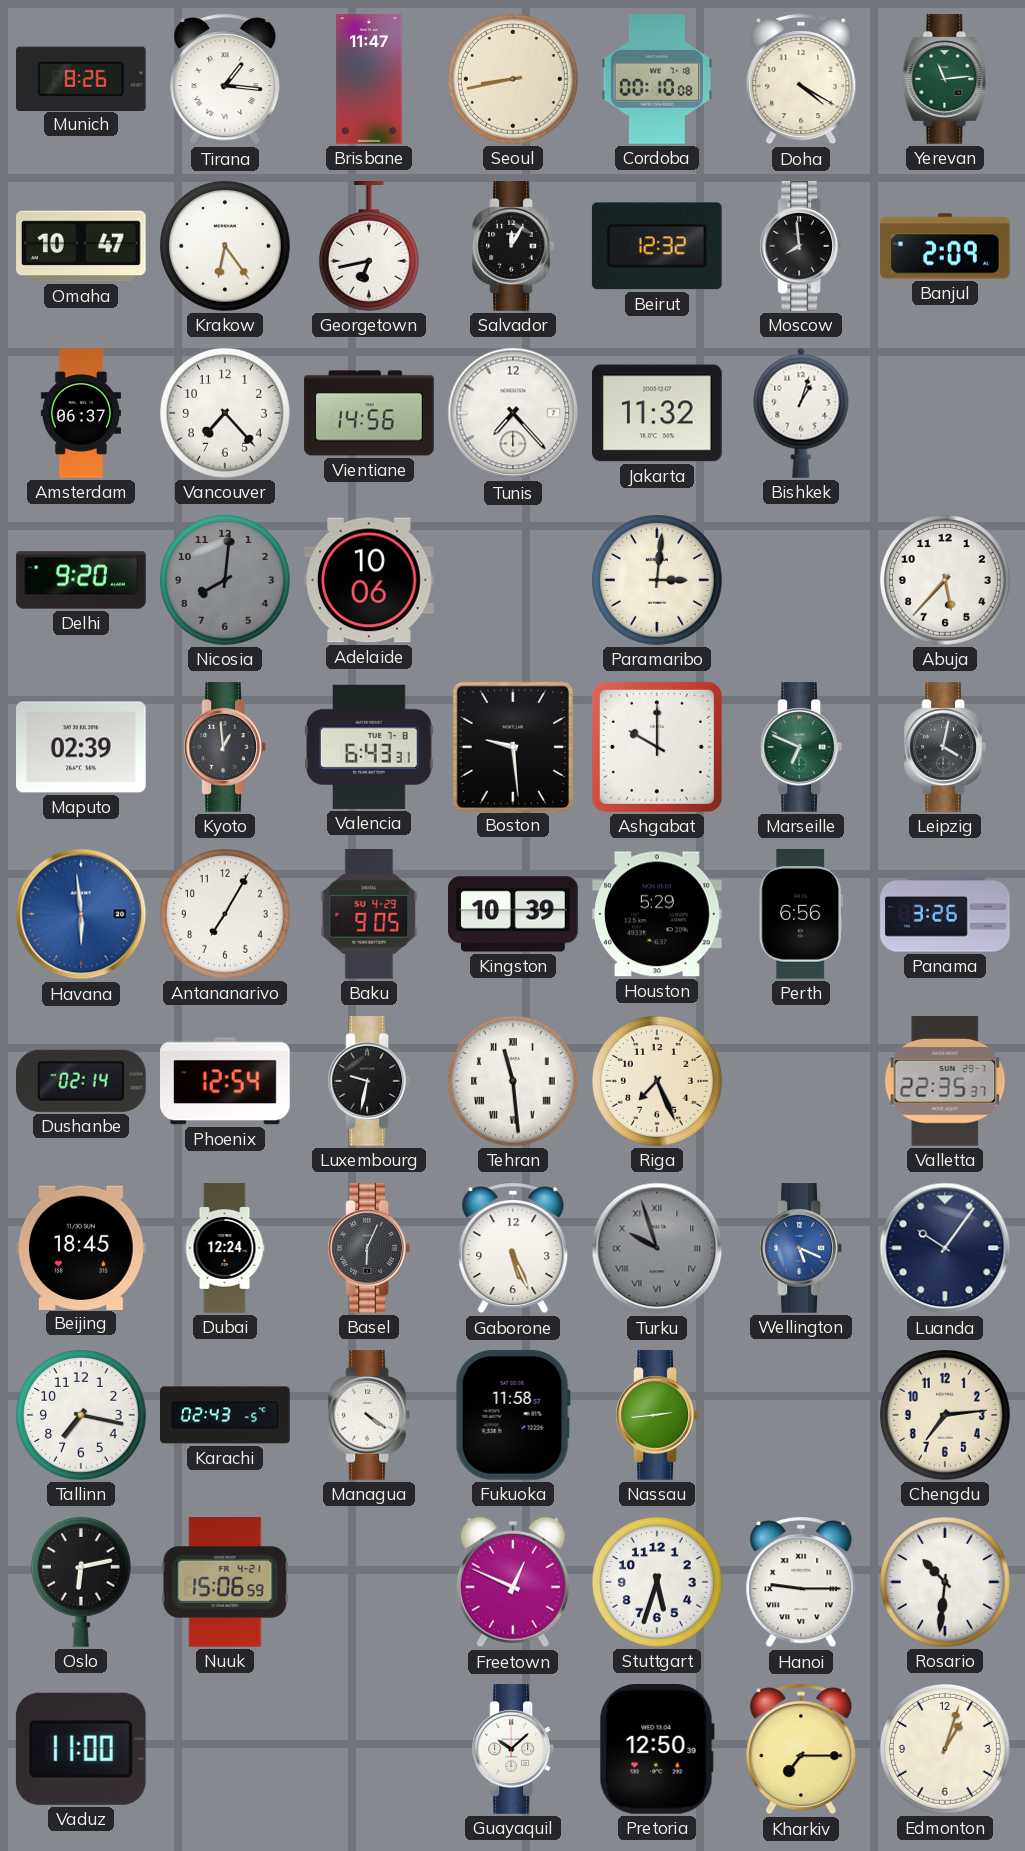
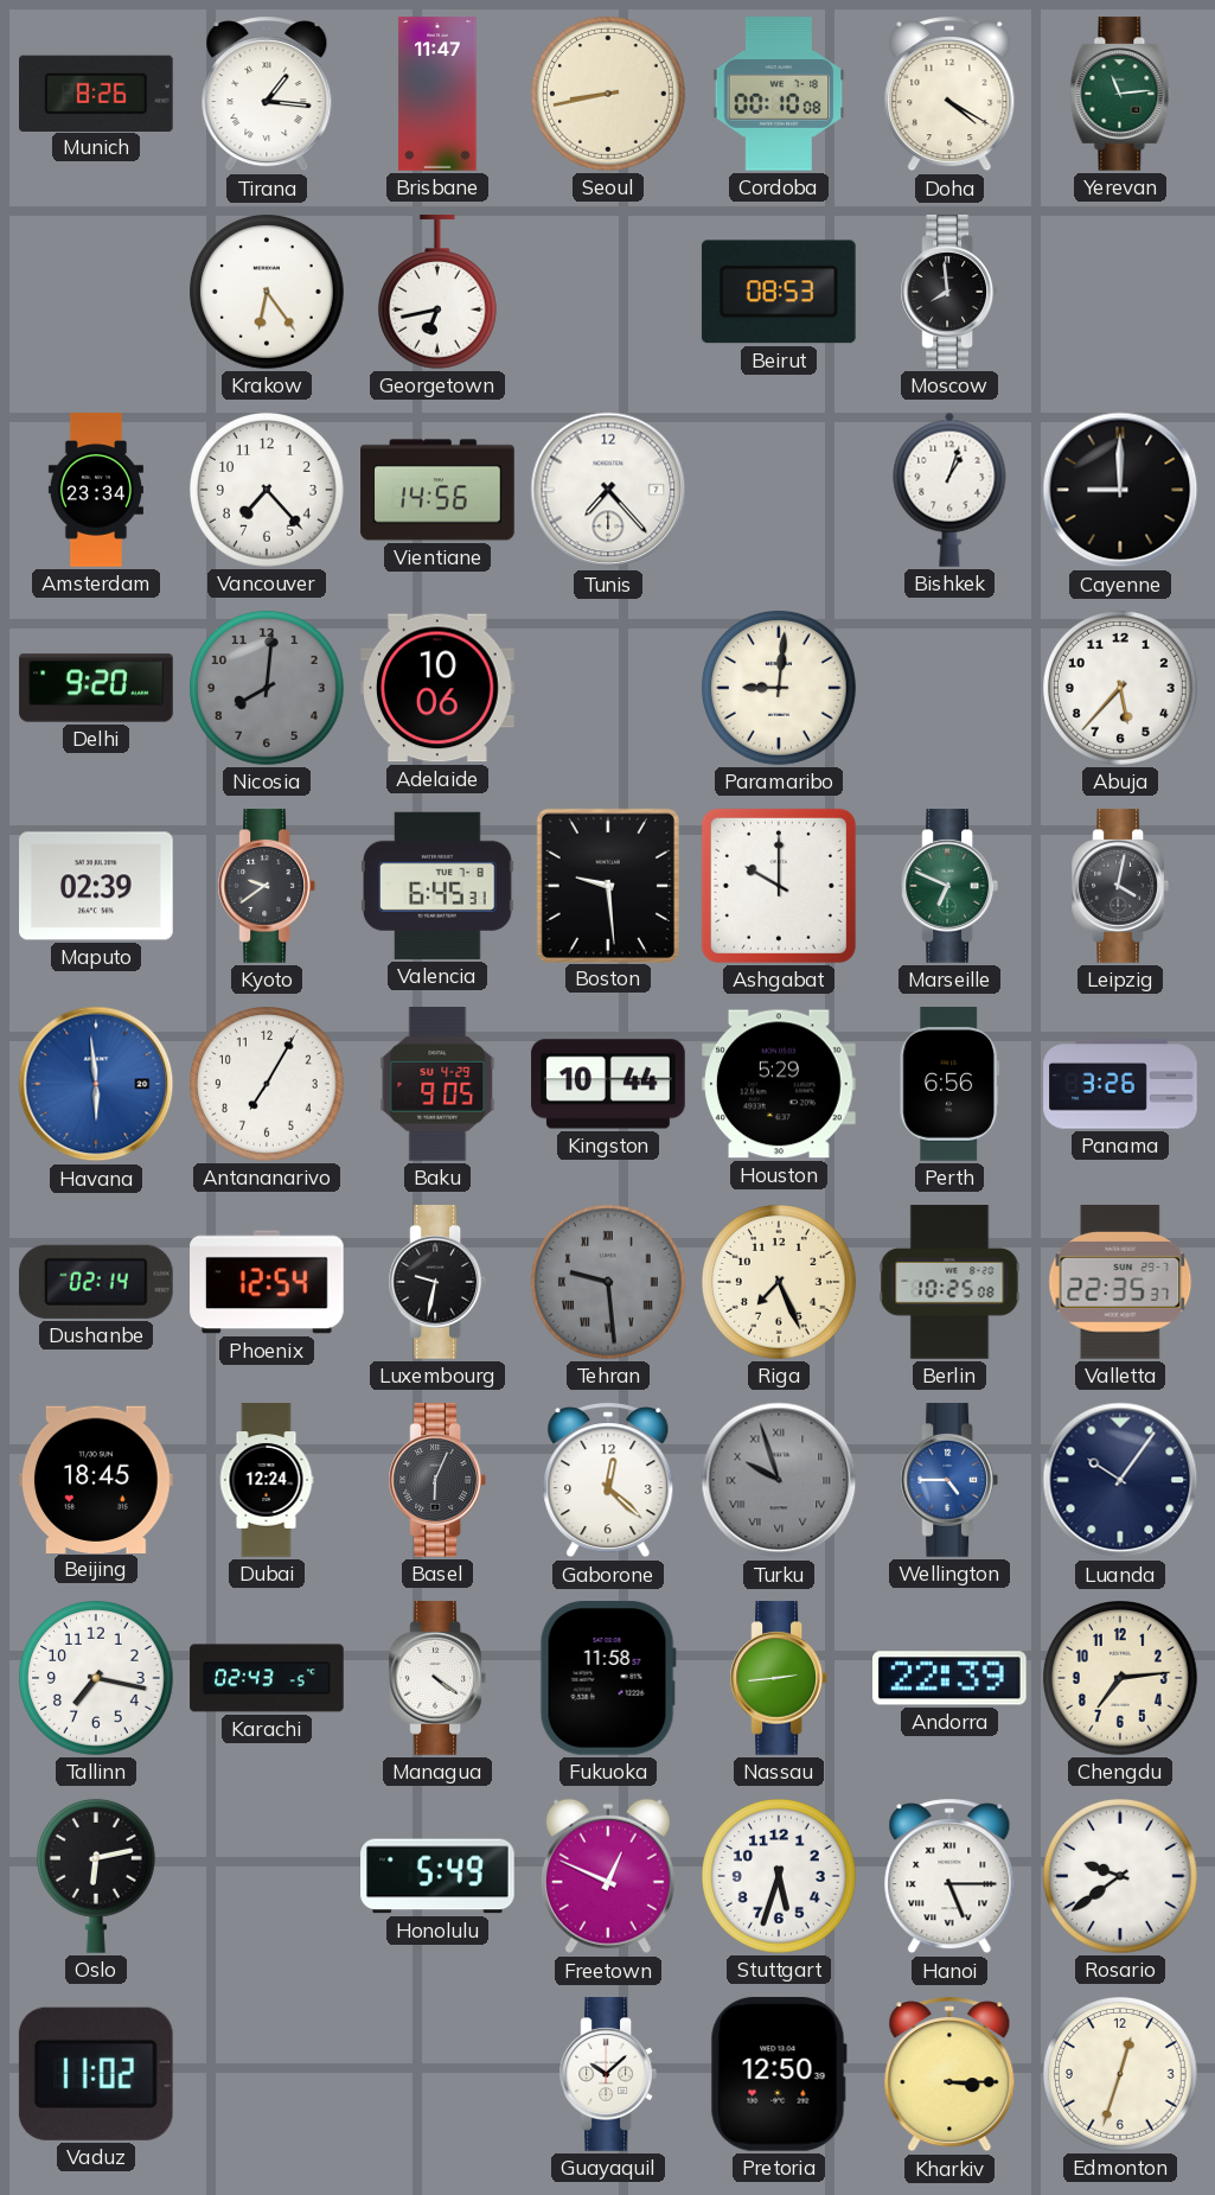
Omaha: 10:47 -> none
Salvador: 12:05 -> none
Beirut: 12:32 -> 08:53
Banjul: 2:09 -> none
Amsterdam: 06:37 -> 23:34
Jakarta: 11:32 -> none
Cayenne: none -> 9:00
Paramaribo: 3:01 -> 9:01
Kyoto: 12:59 -> 9:39
Valencia: 6:43 -> 6:45
Kingston: 10:39 -> 10:44
Tehran: 11:29 -> 9:29
Tehran dial: white -> grey
Berlin: none -> 10:25
Gaborone: 5:26 -> 12:22
Wellington: 5:19 -> 4:45
Andorra: none -> 22:39
Nuuk: 15:06 -> none
Honolulu: none -> 5:49
Hanoi: 9:15 -> 5:15
Rosario: 10:31 -> 9:39
Vaduz: 11:00 -> 11:02
Kharkiv: 7:15 -> 3:15
Edmonton: 1:03 -> 12:33
